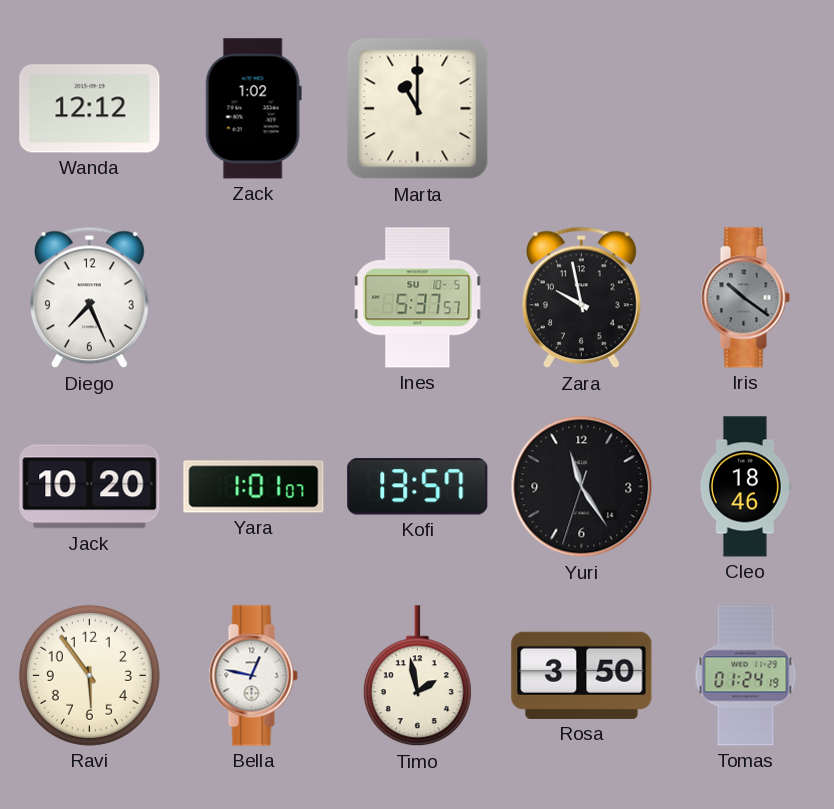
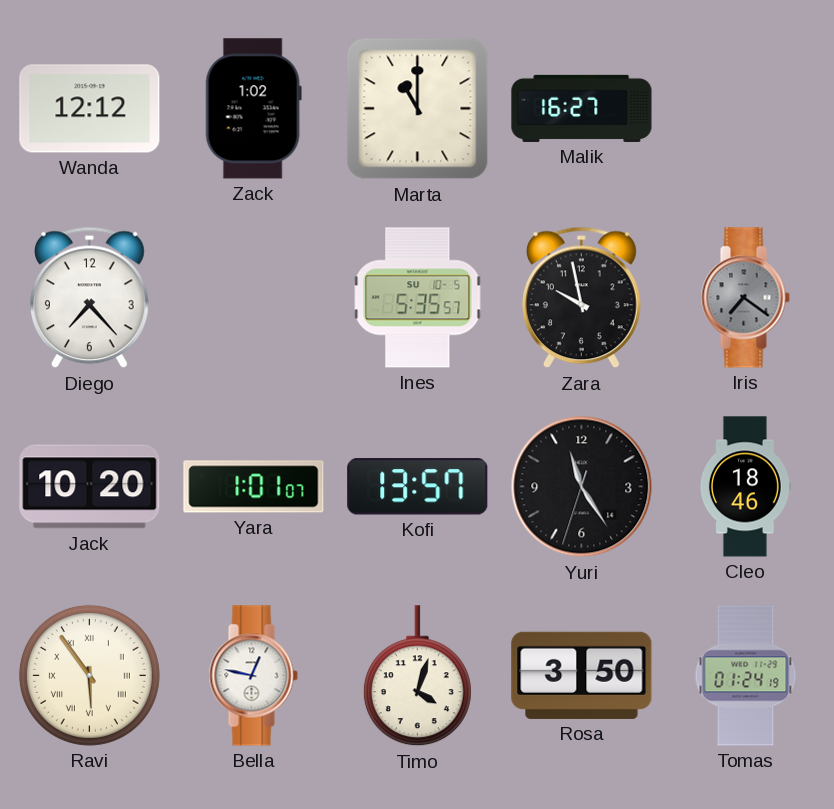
Malik: none -> 16:27
Diego: 7:26 -> 7:23
Ines: 5:37 -> 5:35
Iris: 10:21 -> 7:21
Ravi numerals: Arabic -> Roman
Timo: 1:58 -> 4:03
